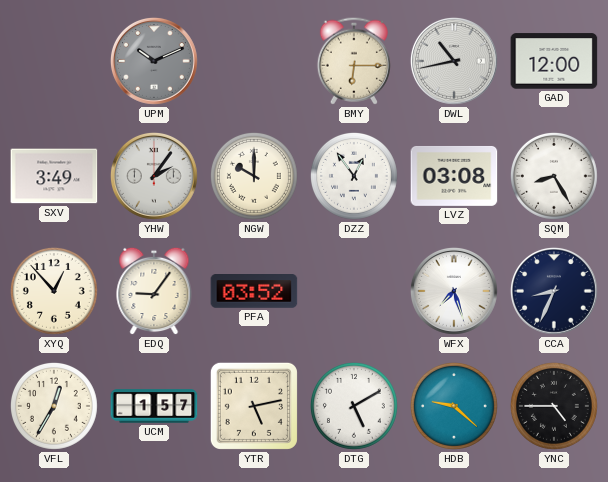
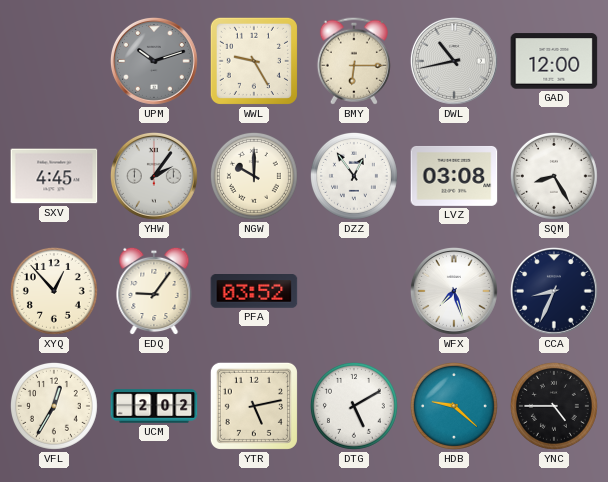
UPM: 10:11 -> 10:12
WWL: none -> 9:25
SXV: 3:49 -> 4:45
UCM: 1:57 -> 2:02
